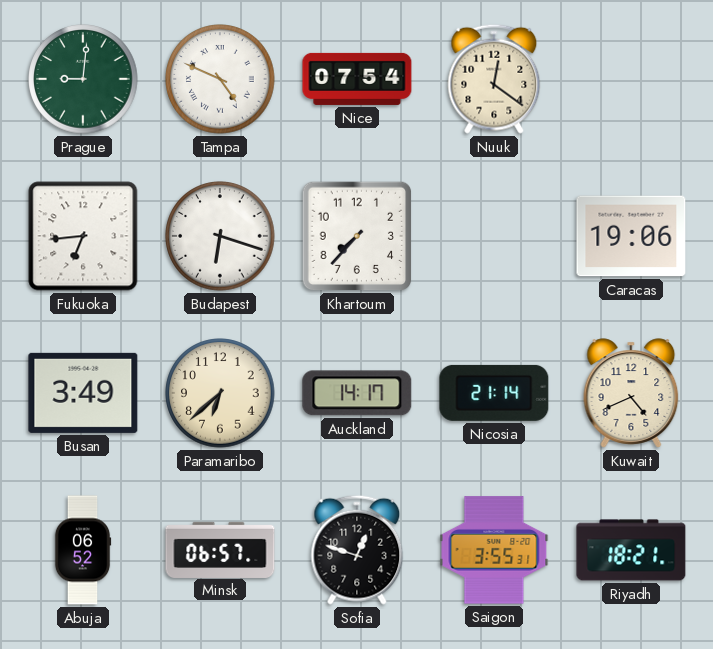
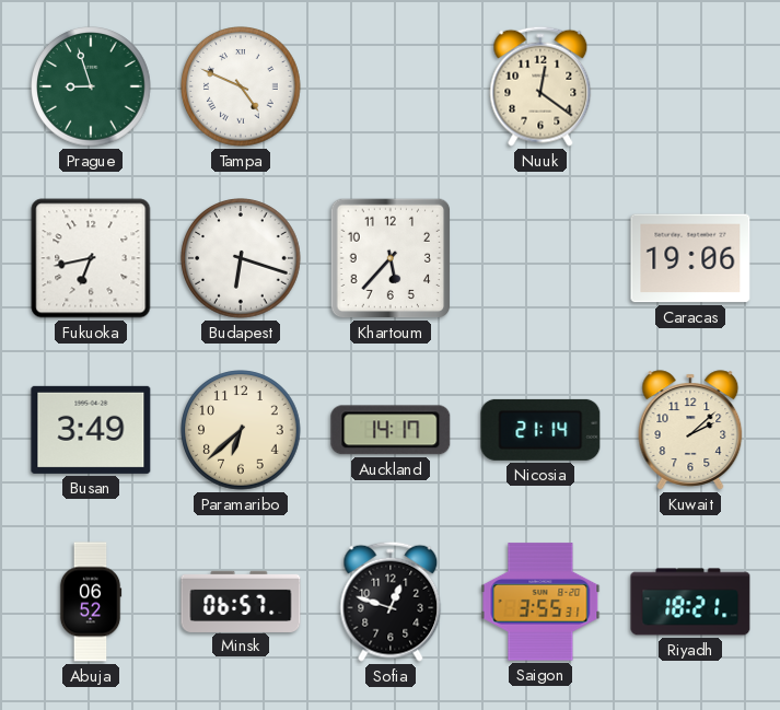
Prague: 9:01 -> 8:57
Nice: 07:54 -> none
Fukuoka: 6:44 -> 6:43
Khartoum: 7:37 -> 5:37
Kuwait: 4:41 -> 2:08
